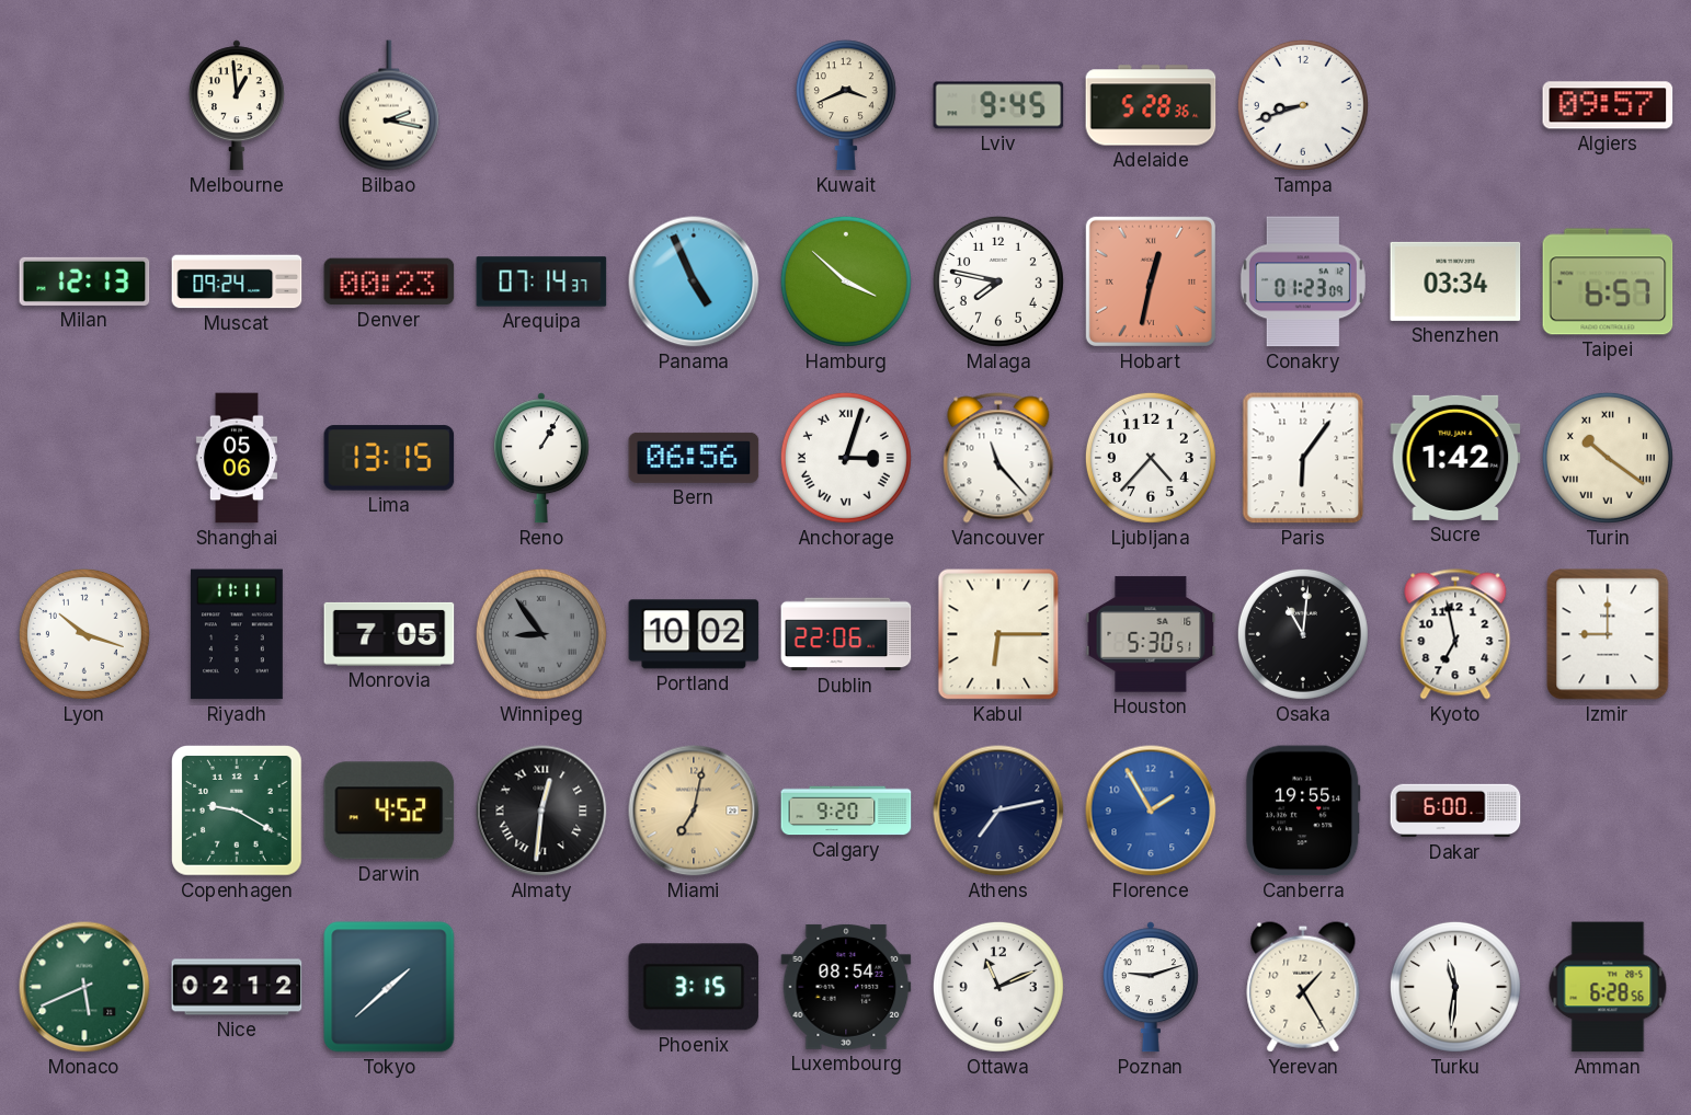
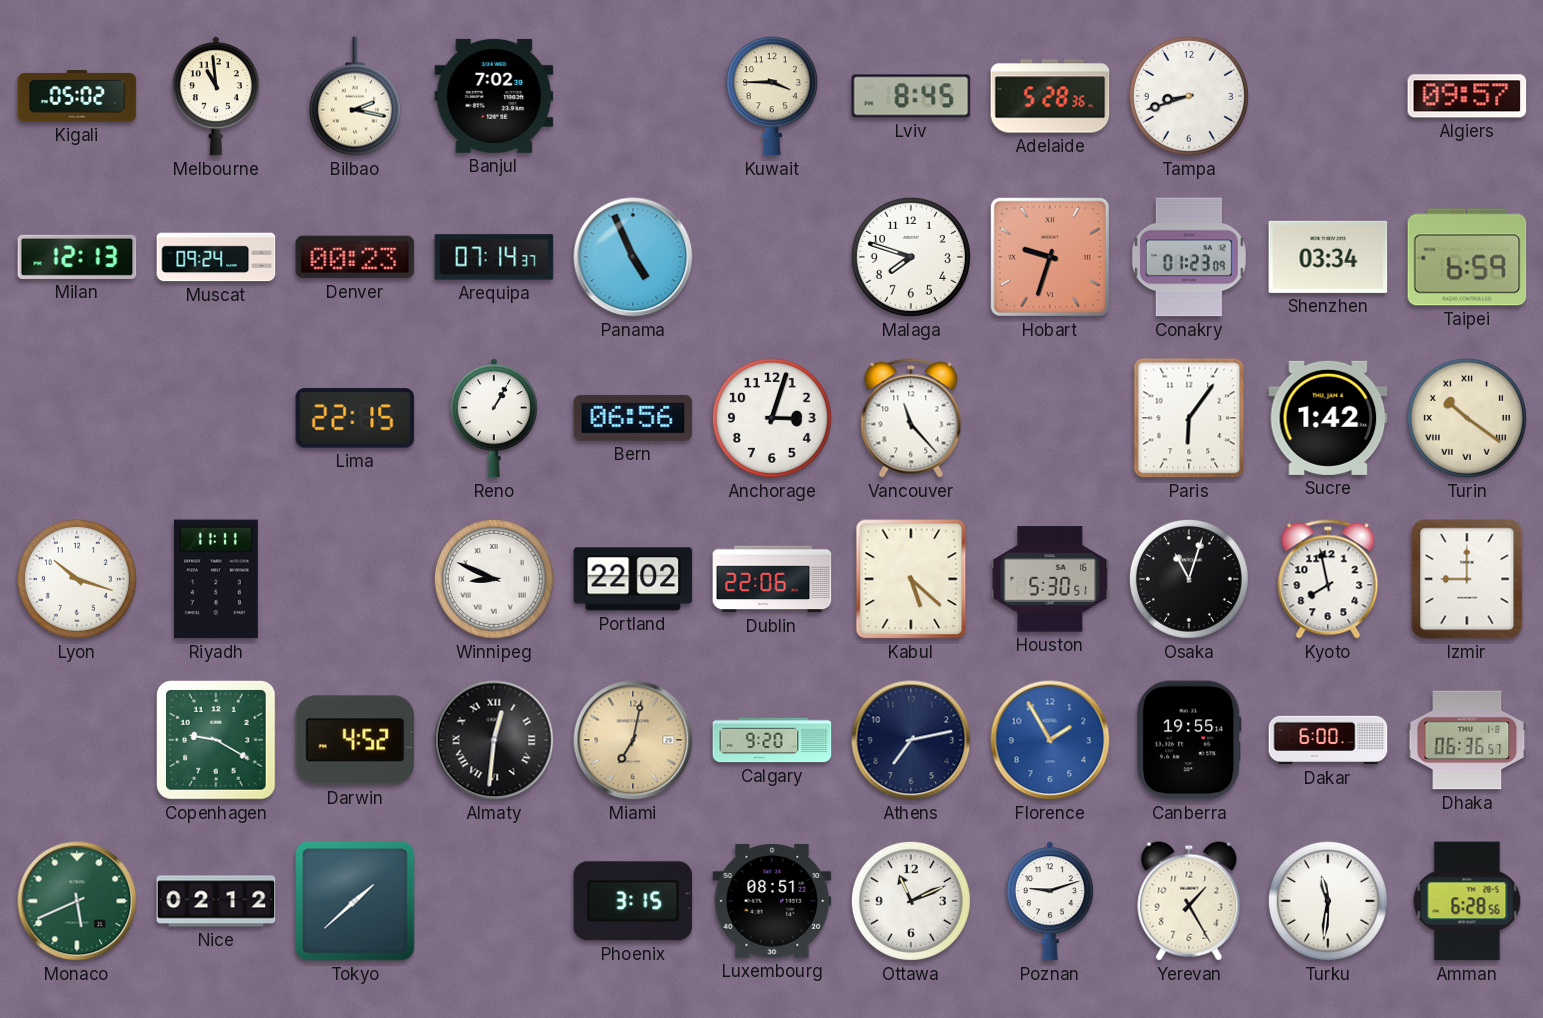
Kigali: none -> 05:02
Melbourne: 12:59 -> 10:59
Banjul: none -> 7:02
Kuwait: 3:41 -> 3:45
Lviv: 9:45 -> 8:45
Hamburg: 3:52 -> none
Malaga: 7:47 -> 7:48
Hobart: 12:32 -> 9:33
Taipei: 6:57 -> 6:59
Shanghai: 05:06 -> none
Lima: 13:15 -> 22:15
Anchorage numerals: Roman -> Arabic
Ljubljana: 4:37 -> none
Monrovia: 7:05 -> none
Winnipeg: 8:54 -> 8:49
Winnipeg dial: grey -> white
Portland: 10:02 -> 22:02
Kabul: 6:15 -> 5:22
Osaka: 11:01 -> 11:03
Kyoto: 6:58 -> 7:58
Dhaka: none -> 06:36
Luxembourg: 08:54 -> 08:51
